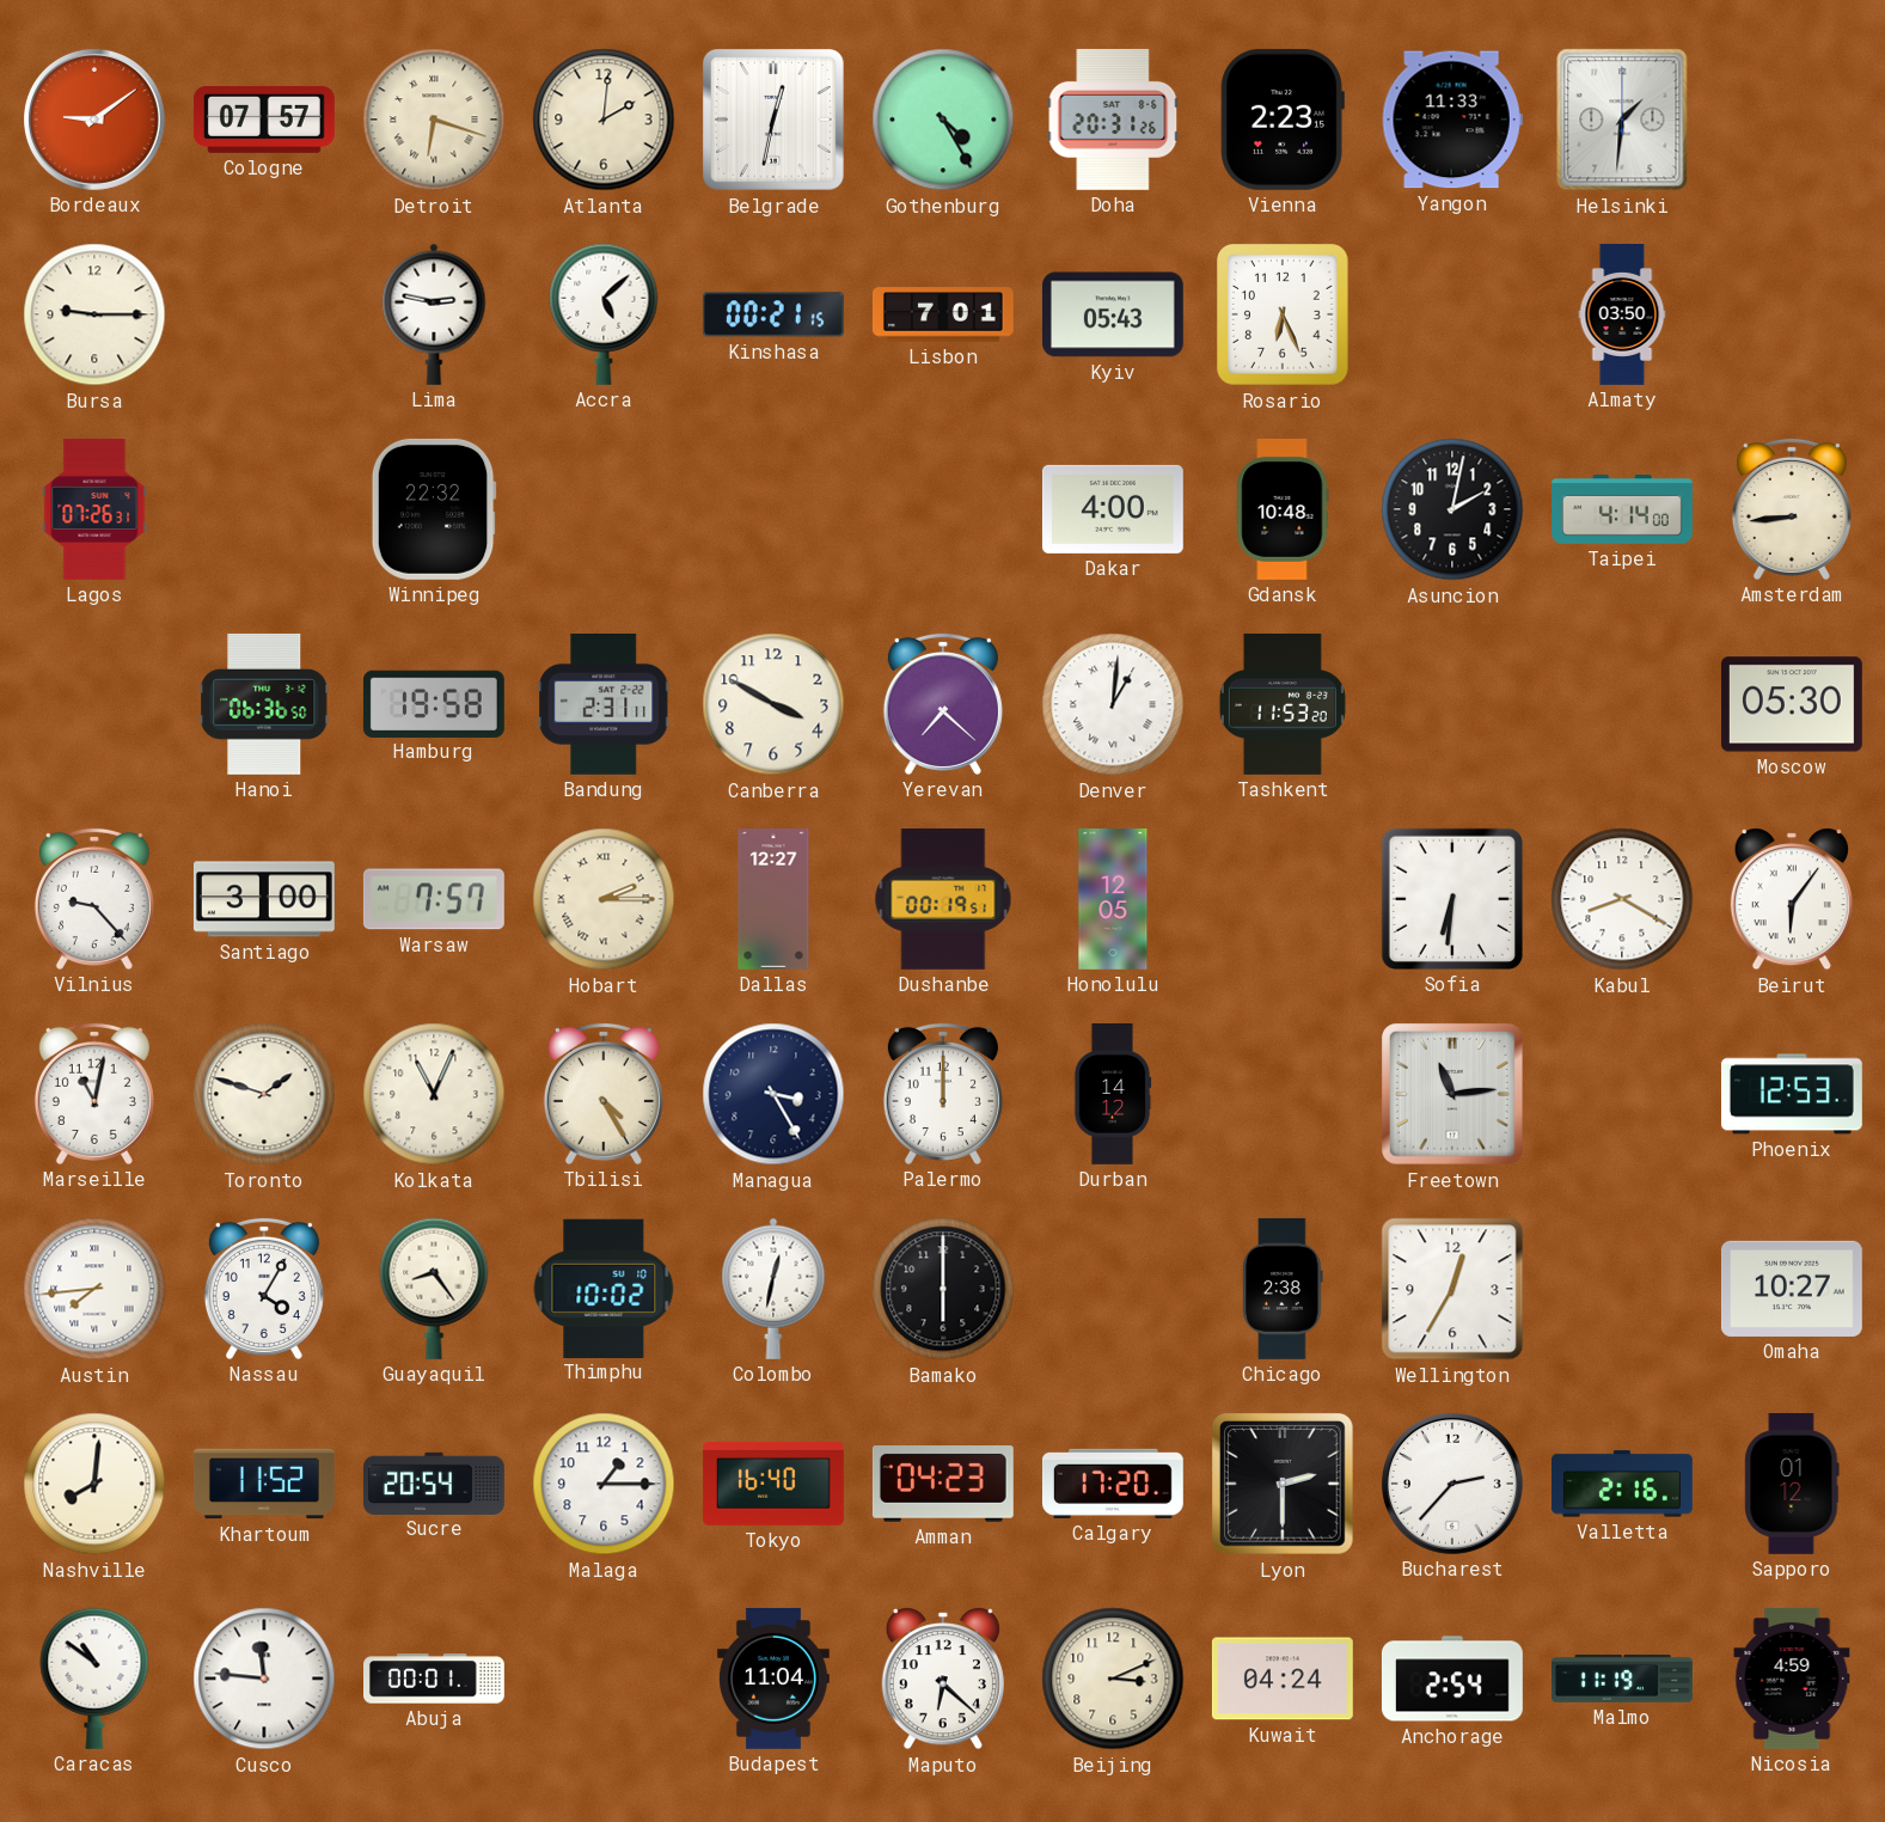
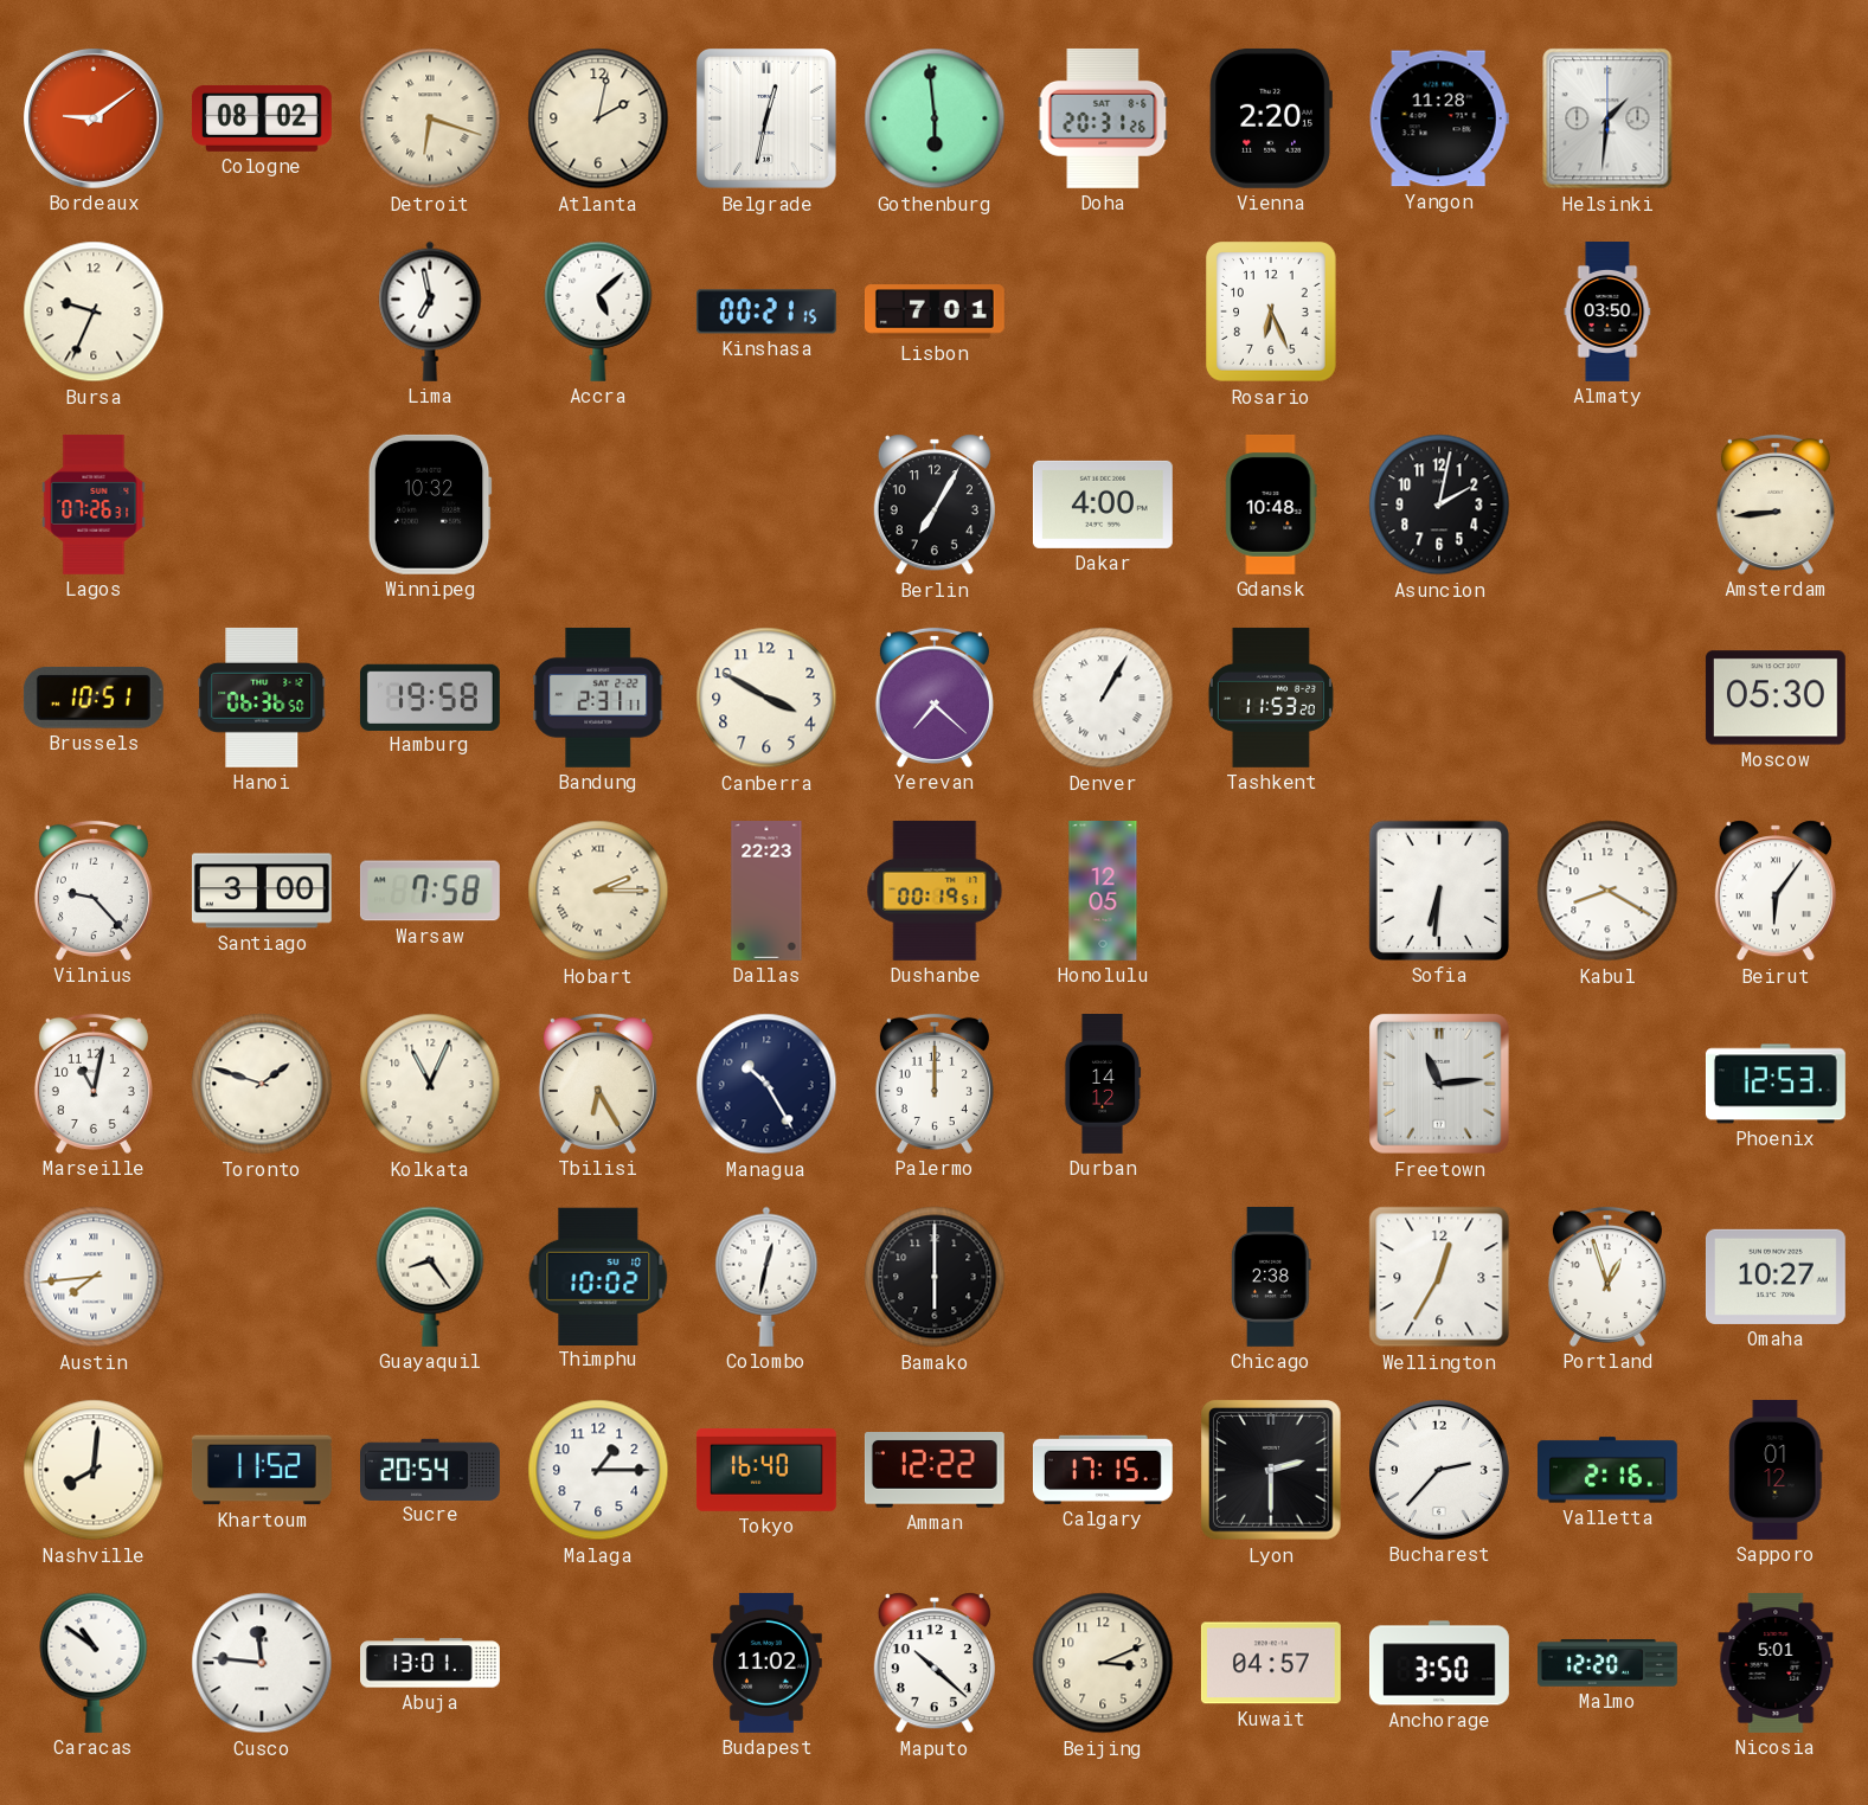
Cologne: 07:57 -> 08:02
Atlanta: 2:01 -> 2:02
Gothenburg: 4:25 -> 5:59
Vienna: 2:23 -> 2:20
Yangon: 11:33 -> 11:28
Bursa: 9:15 -> 9:34
Lima: 2:47 -> 6:58
Kyiv: 05:43 -> none
Winnipeg: 22:32 -> 10:32
Berlin: none -> 7:05
Taipei: 4:14 -> none
Brussels: none -> 10:51
Denver: 1:01 -> 1:05
Warsaw: 7:57 -> 7:58
Dallas: 12:27 -> 22:23
Tbilisi: 4:25 -> 6:25
Managua: 3:25 -> 10:25
Nassau: 4:05 -> none
Portland: none -> 12:57
Amman: 04:23 -> 12:22
Calgary: 17:20 -> 17:15
Abuja: 00:01 -> 13:01
Budapest: 11:04 -> 11:02
Maputo: 6:22 -> 10:22
Kuwait: 04:24 -> 04:57
Anchorage: 2:54 -> 3:50
Malmo: 11:19 -> 12:20
Nicosia: 4:59 -> 5:01
